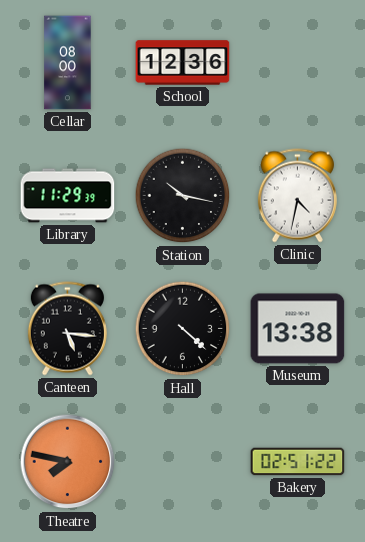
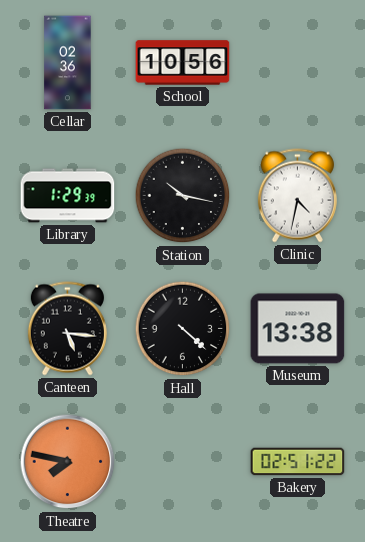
Cellar: 08:00 -> 02:36
School: 12:36 -> 10:56
Library: 11:29 -> 1:29
